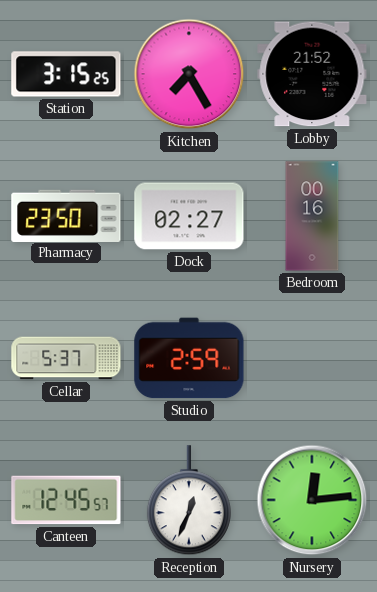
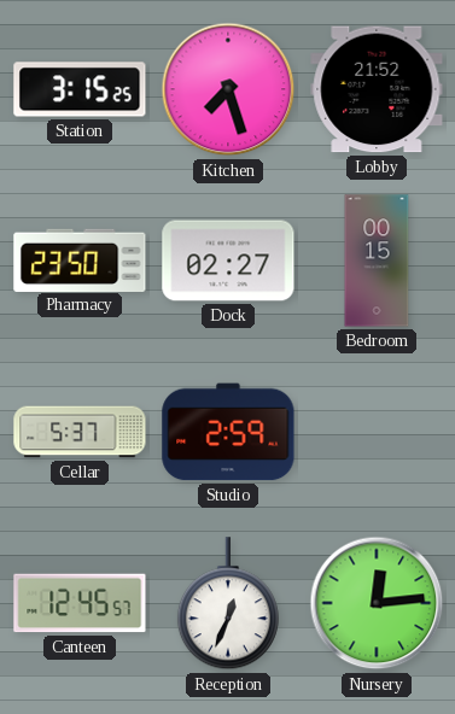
Kitchen: 7:25 -> 7:27
Bedroom: 00:16 -> 00:15
